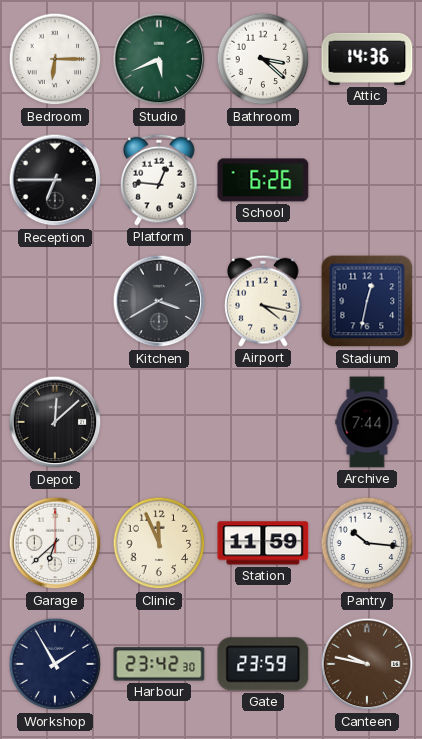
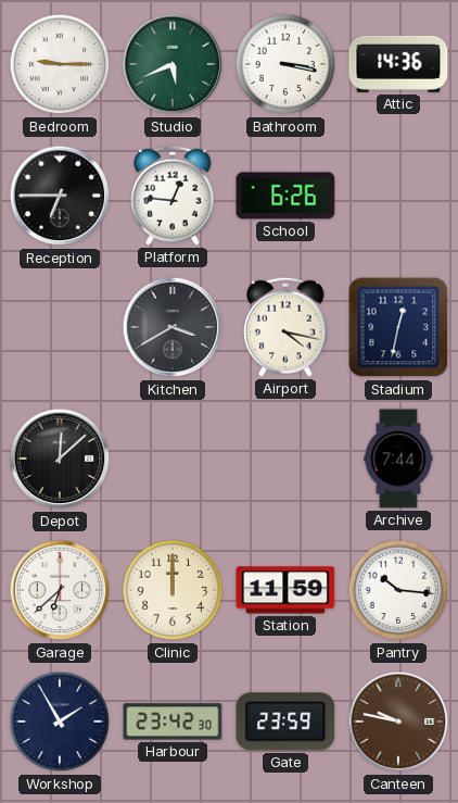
Bedroom: 6:15 -> 9:15
Bathroom: 3:22 -> 3:17
Clinic: 11:56 -> 12:00
